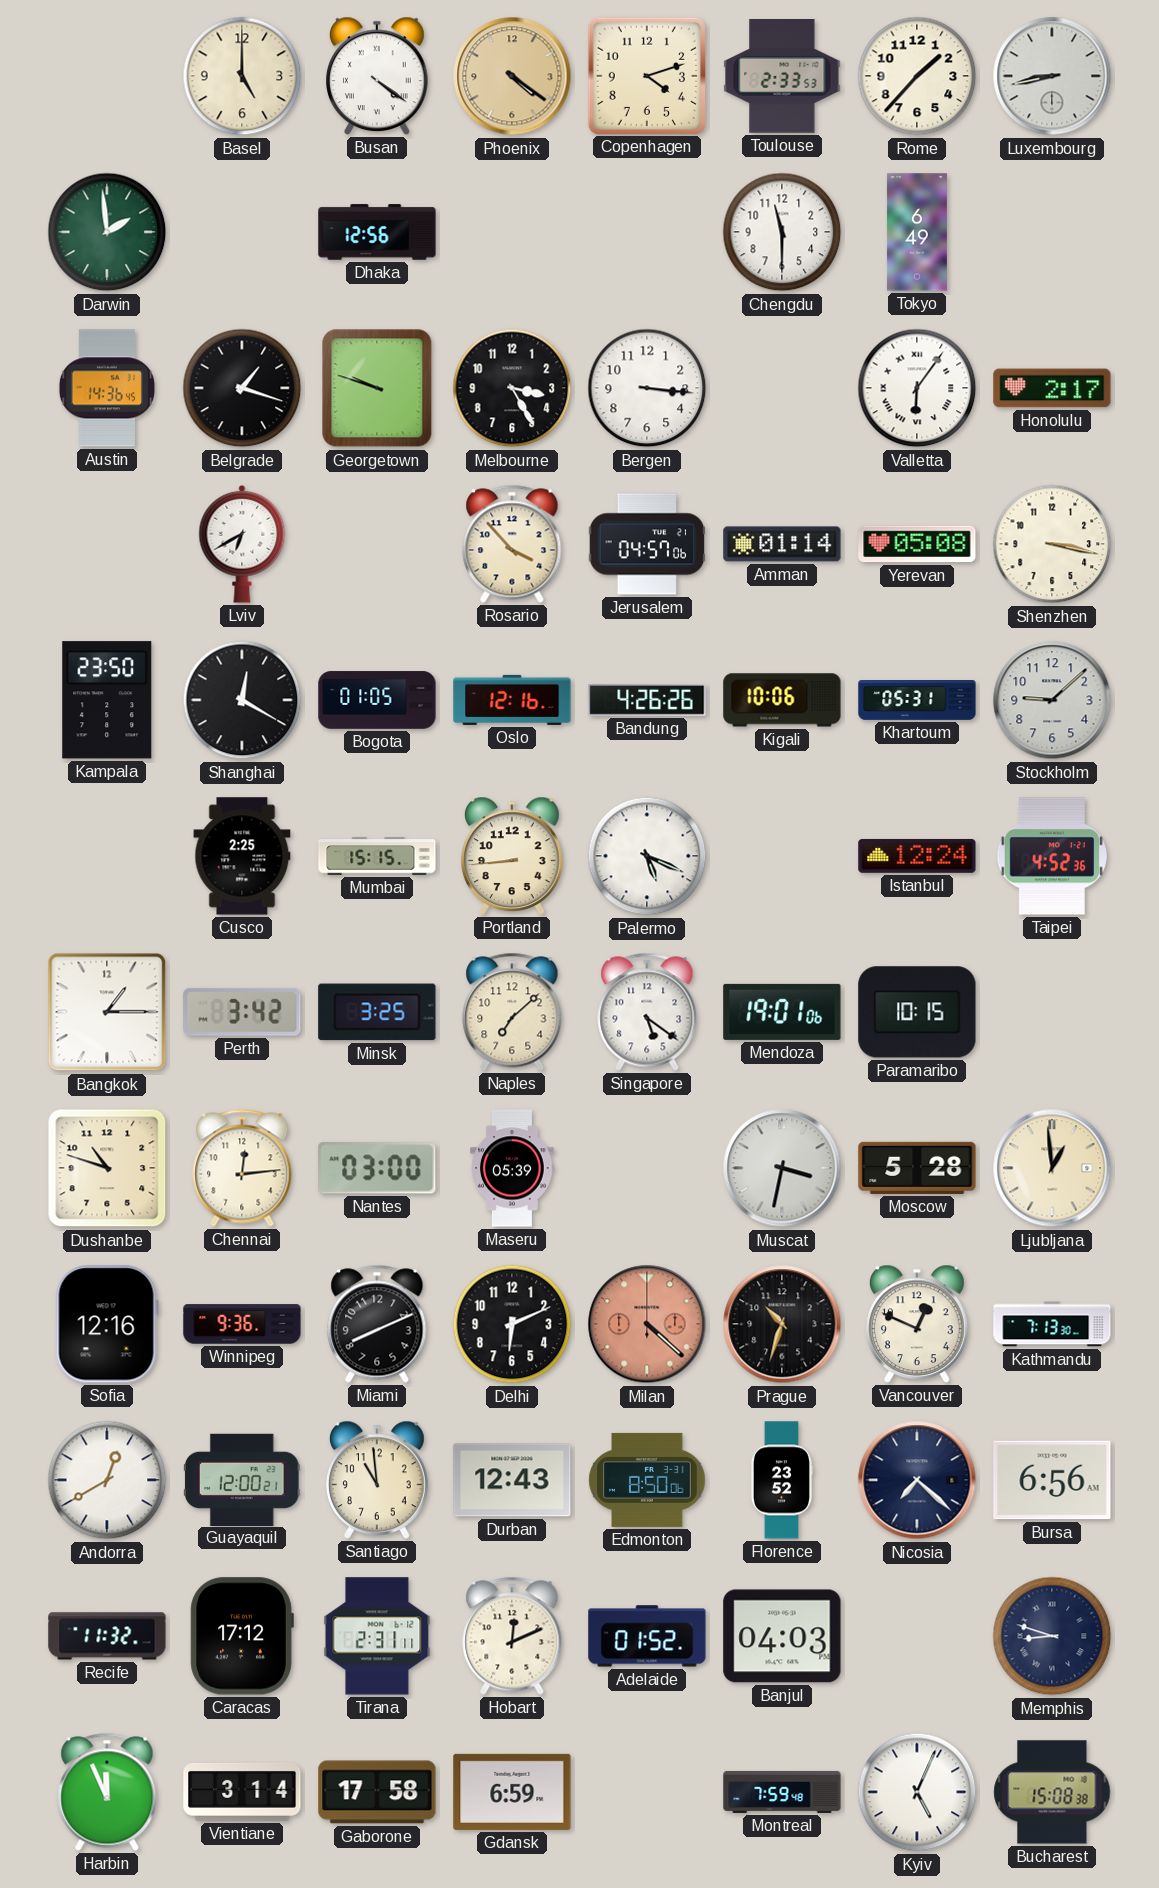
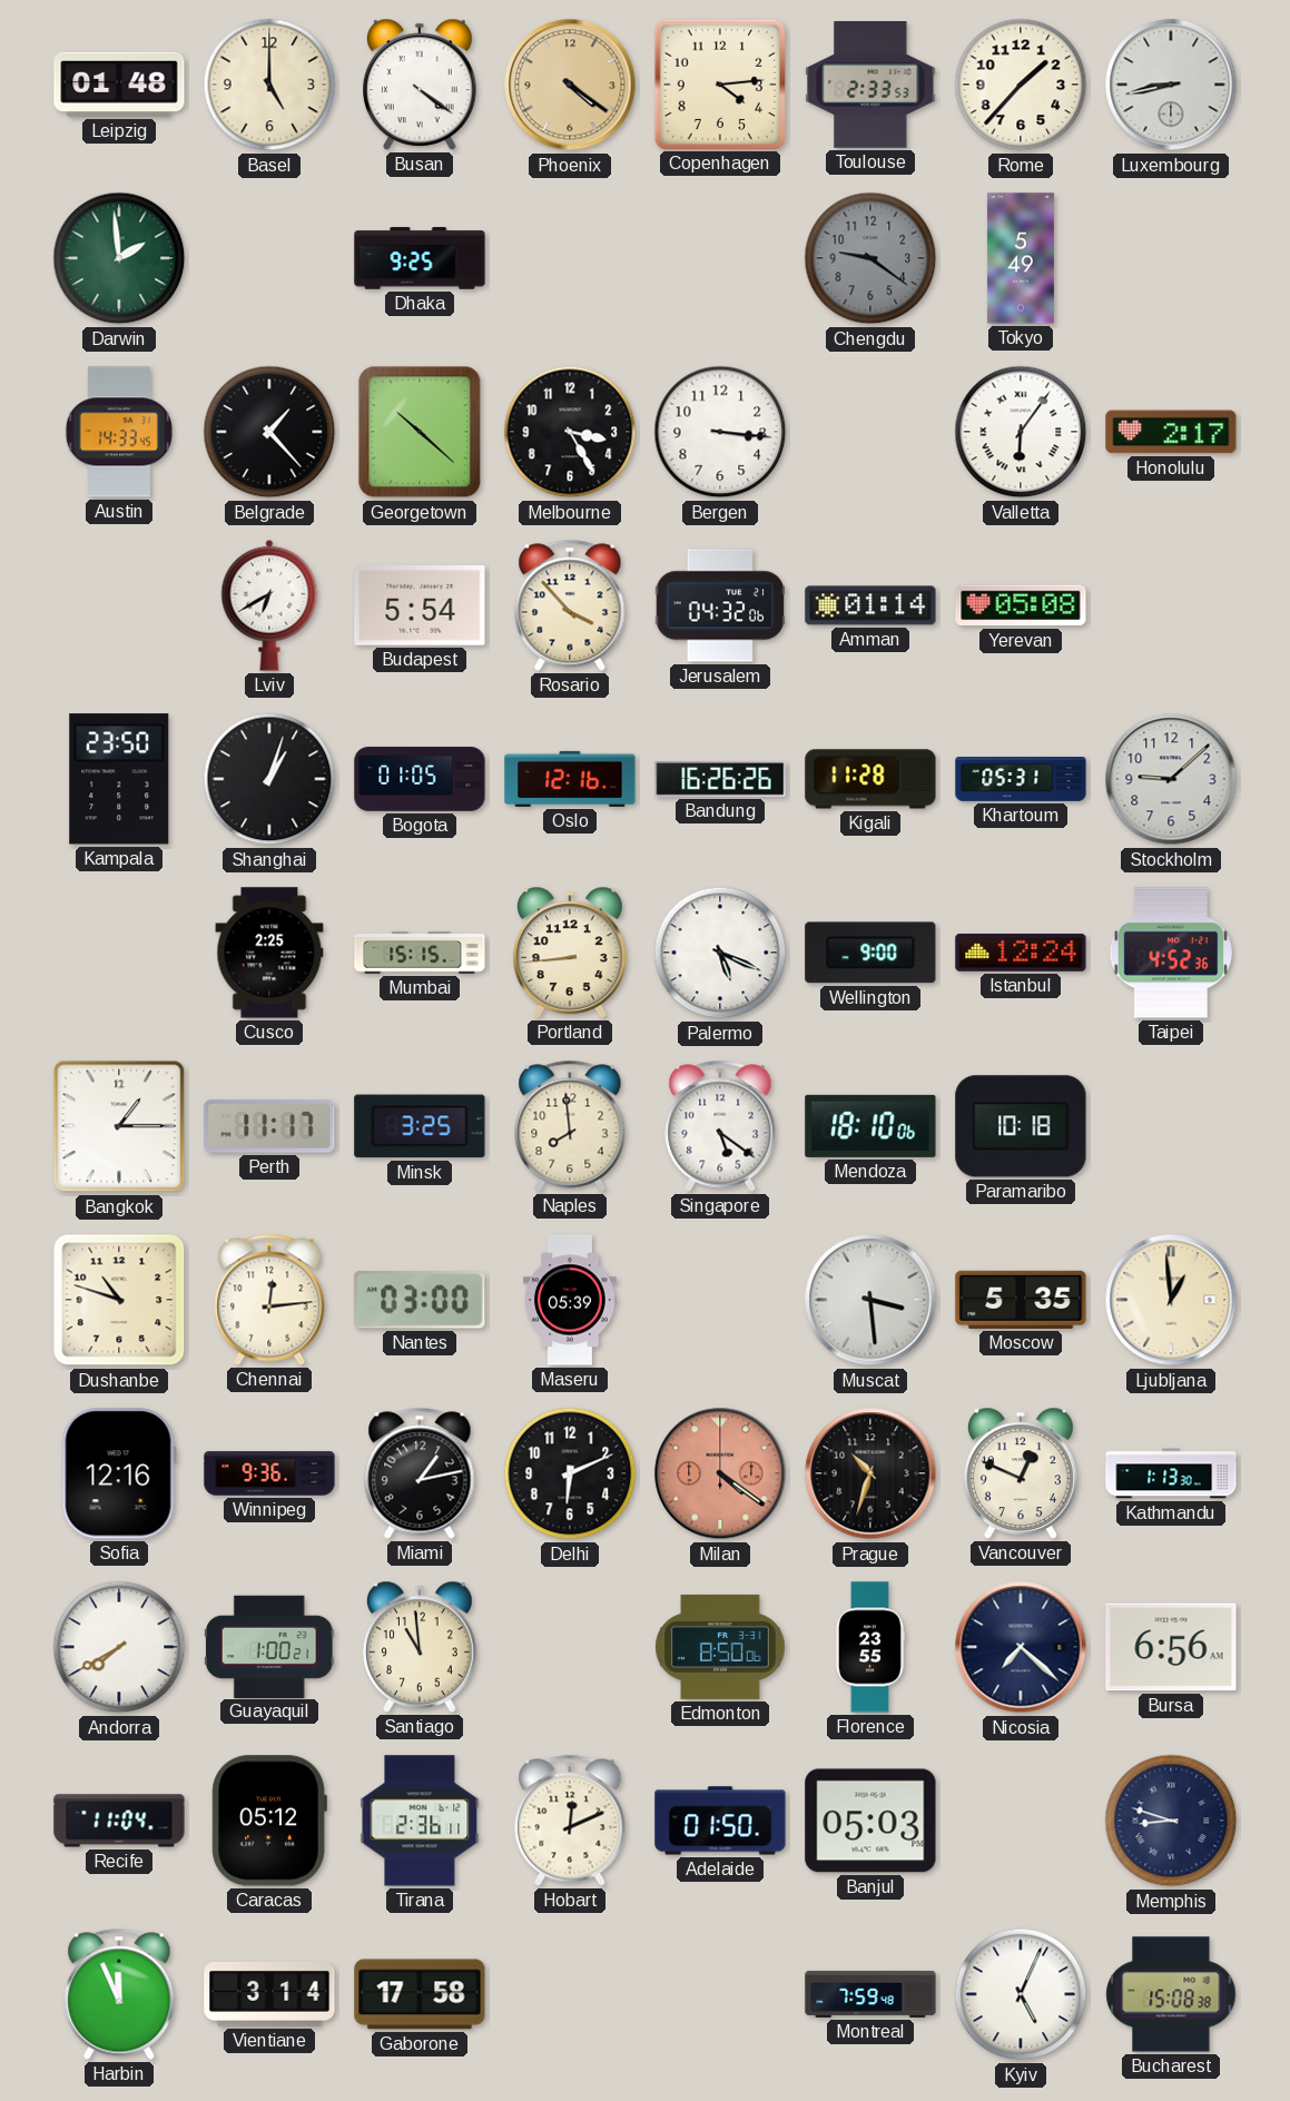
Leipzig: none -> 01:48
Copenhagen: 4:12 -> 4:14
Dhaka: 12:56 -> 9:25
Chengdu: 11:30 -> 9:21
Chengdu dial: white -> grey
Tokyo: 6:49 -> 5:49
Austin: 14:36 -> 14:33
Belgrade: 1:18 -> 1:23
Georgetown: 9:48 -> 10:22
Budapest: none -> 5:54
Jerusalem: 04:57 -> 04:32
Shenzhen: 3:17 -> none
Shanghai: 12:20 -> 1:03
Bandung: 4:26 -> 16:26
Kigali: 10:06 -> 11:28
Wellington: none -> 9:00
Perth: 3:42 -> 11:17
Naples: 7:08 -> 7:59
Mendoza: 19:01 -> 18:10
Paramaribo: 10:15 -> 10:18
Muscat: 3:32 -> 3:29
Moscow: 5:28 -> 5:35
Miami: 8:11 -> 1:13
Milan: 4:22 -> 4:21
Kathmandu: 7:13 -> 1:13
Andorra: 12:40 -> 7:40
Guayaquil: 12:00 -> 1:00
Durban: 12:43 -> none
Florence: 23:52 -> 23:55
Recife: 11:32 -> 11:04
Caracas: 17:12 -> 05:12
Tirana: 2:31 -> 2:36
Adelaide: 01:52 -> 01:50
Banjul: 04:03 -> 05:03
Gdansk: 6:59 -> none
